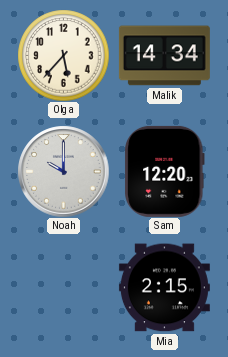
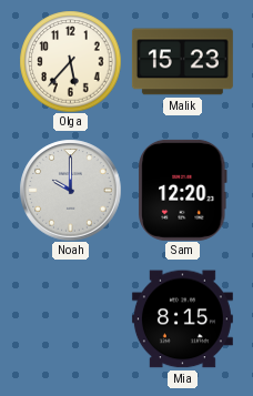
Malik: 14:34 -> 15:23
Mia: 2:15 -> 8:15
